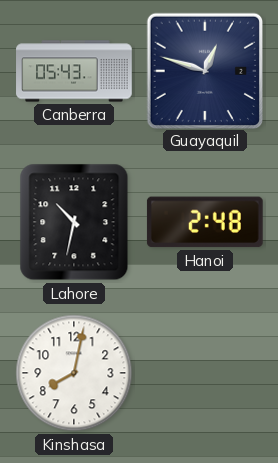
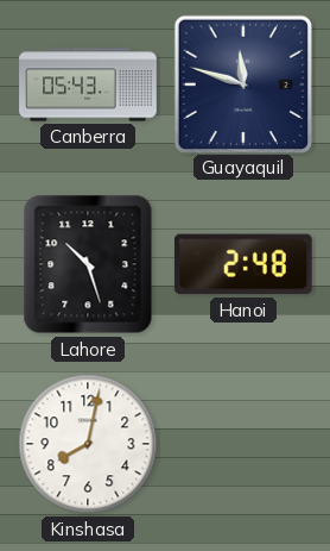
Guayaquil: 12:48 -> 11:48
Lahore: 10:32 -> 10:27
